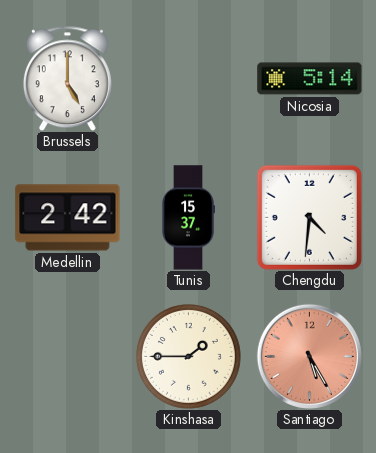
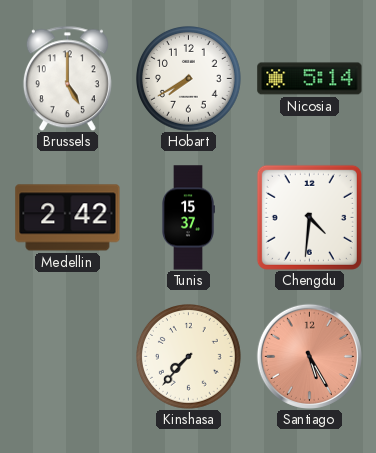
Hobart: none -> 7:40
Kinshasa: 1:45 -> 7:37
